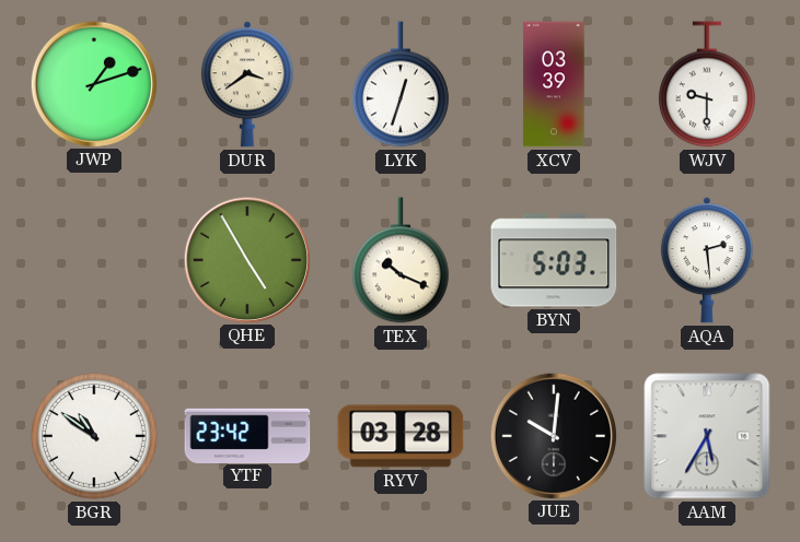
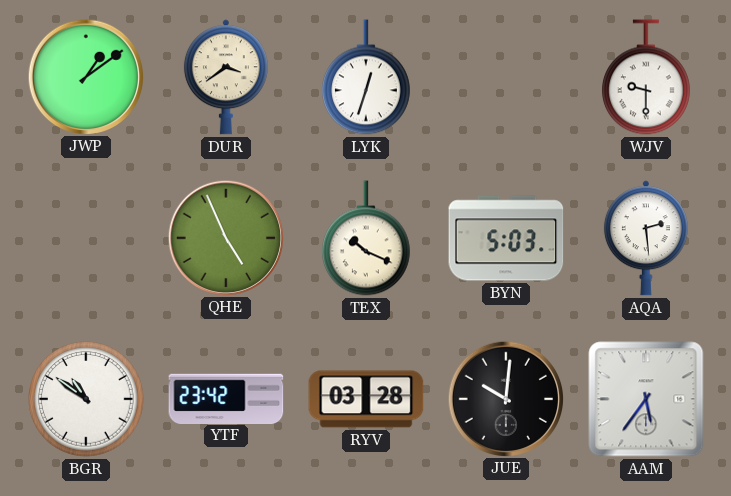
JWP: 1:12 -> 1:09
XCV: 03:39 -> none
QHE: 4:55 -> 4:56
AAM: 5:35 -> 5:36
